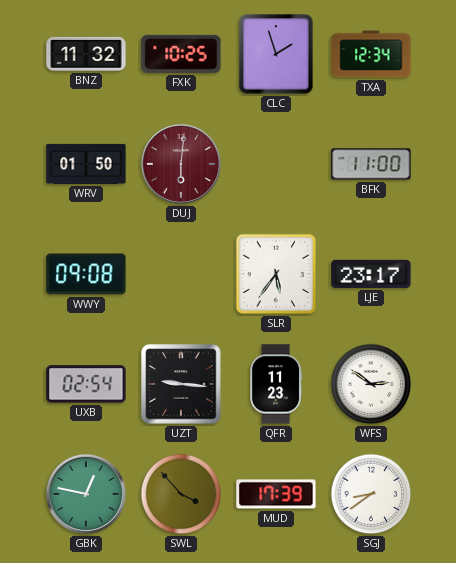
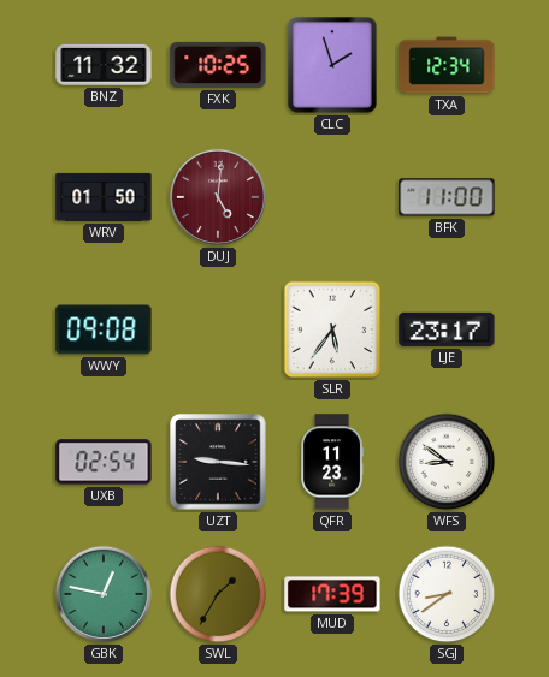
DUJ: 6:01 -> 5:01
WFS: 2:51 -> 8:51
SWL: 3:53 -> 1:35
